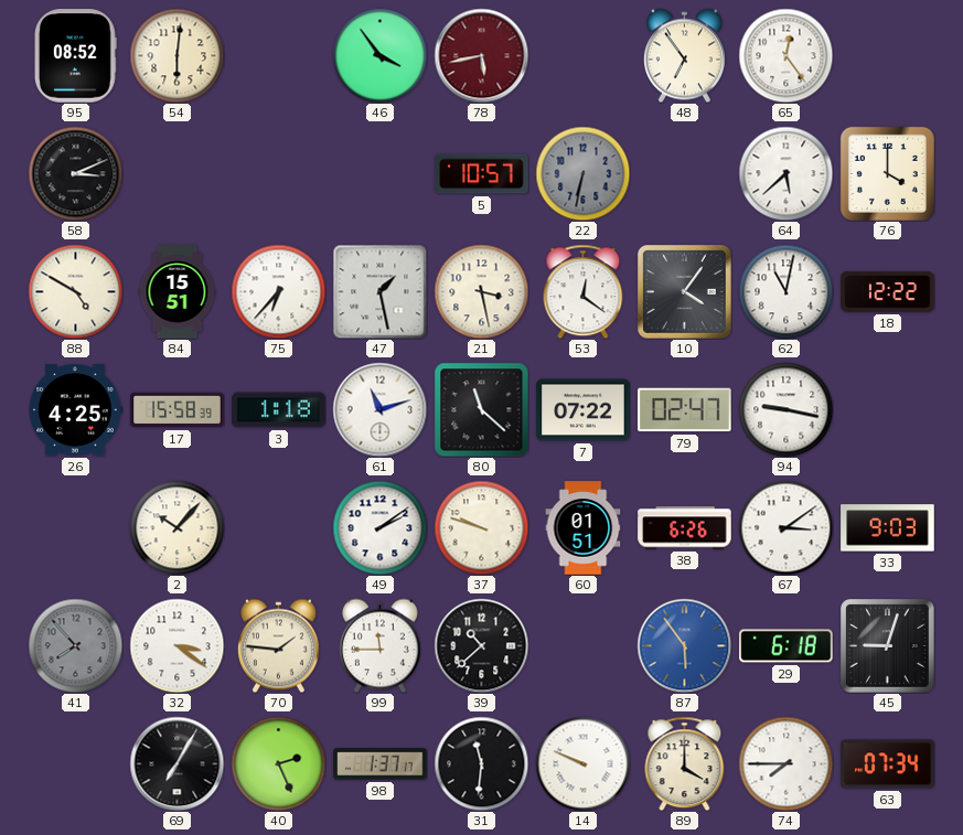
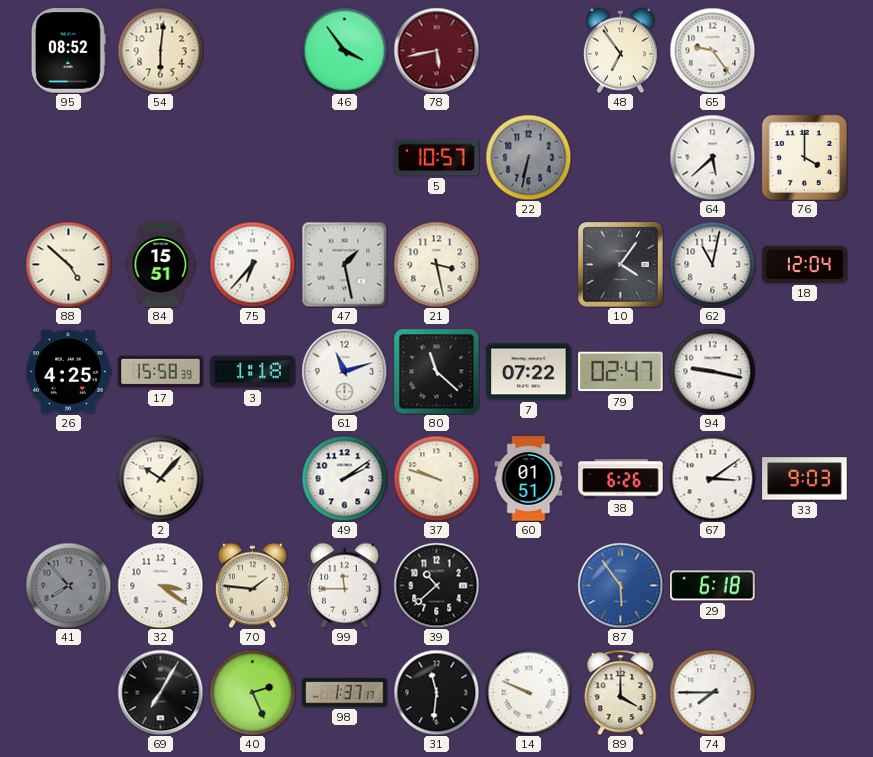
65: 12:24 -> 9:24
58: 3:11 -> none
88: 4:50 -> 4:52
53: 12:21 -> none
18: 12:22 -> 12:04
45: 9:03 -> none
63: 07:34 -> none
